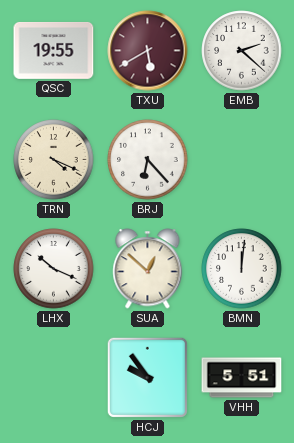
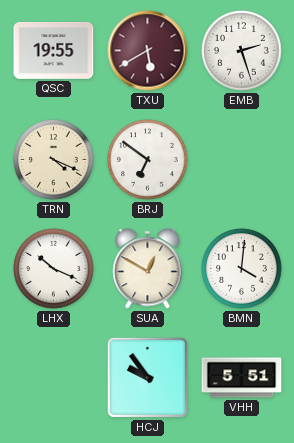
EMB: 2:22 -> 2:27
BRJ: 6:23 -> 6:51
SUA: 12:52 -> 12:50
BMN: 12:01 -> 4:01
